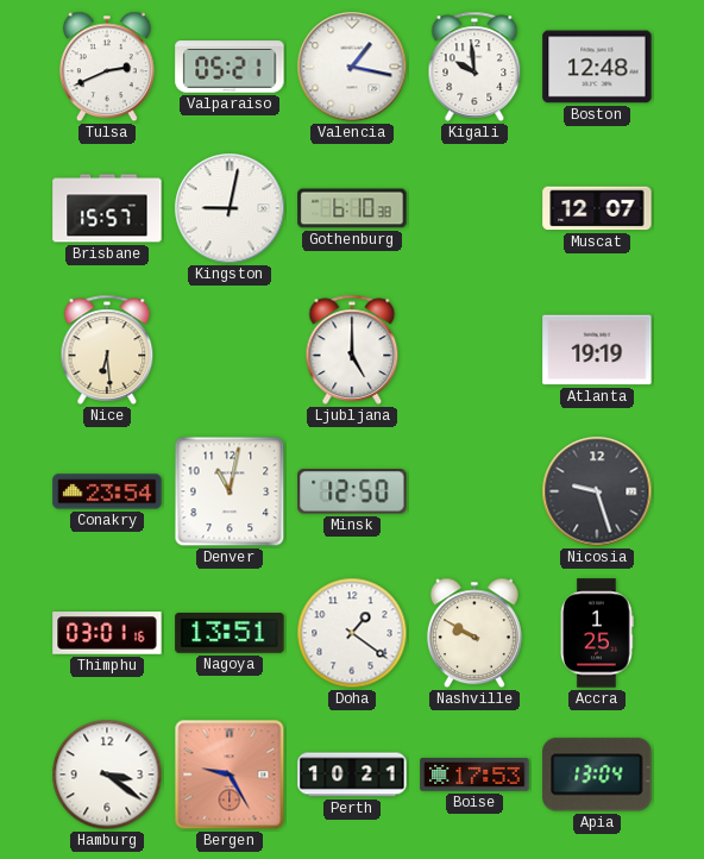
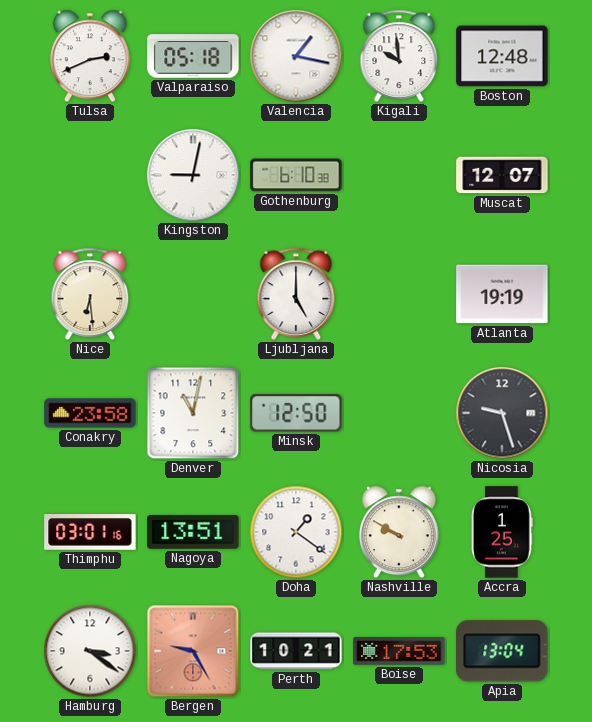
Valparaiso: 05:21 -> 05:18
Brisbane: 15:57 -> none
Conakry: 23:54 -> 23:58
